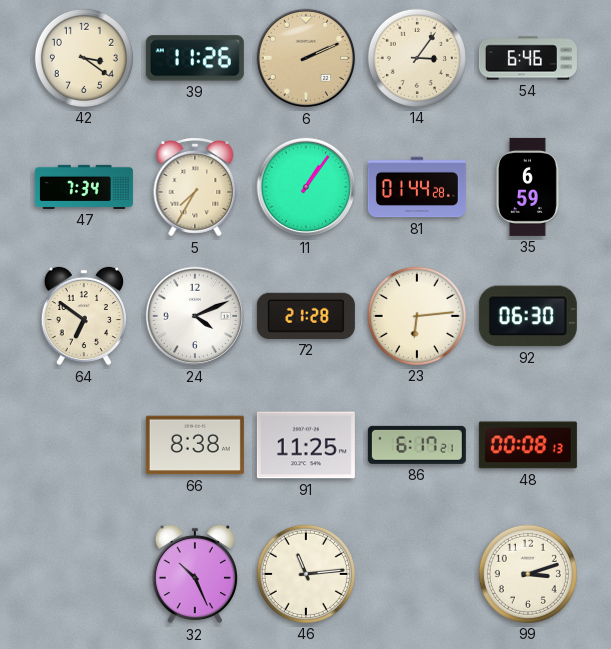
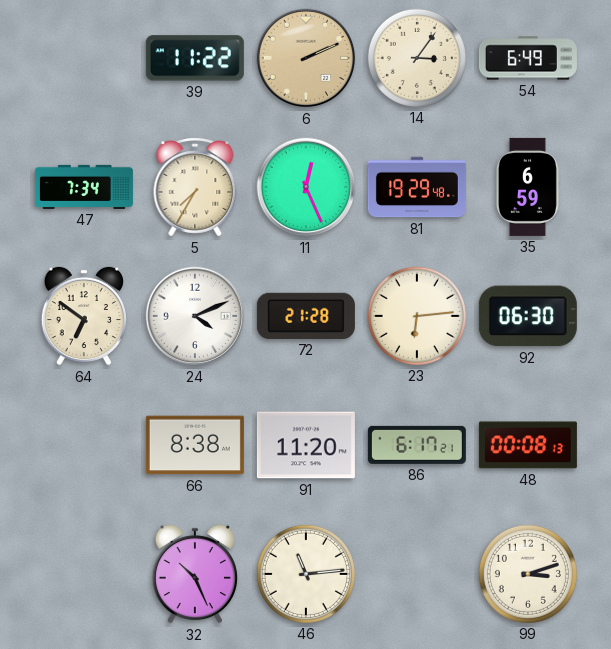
42: 3:21 -> none
39: 11:26 -> 11:22
54: 6:46 -> 6:49
11: 1:06 -> 12:26
81: 01:44 -> 19:29
91: 11:25 -> 11:20
